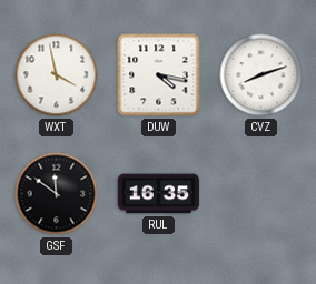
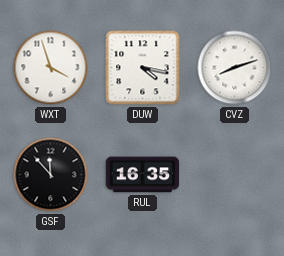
WXT: 3:58 -> 3:57
GSF: 11:51 -> 11:53
